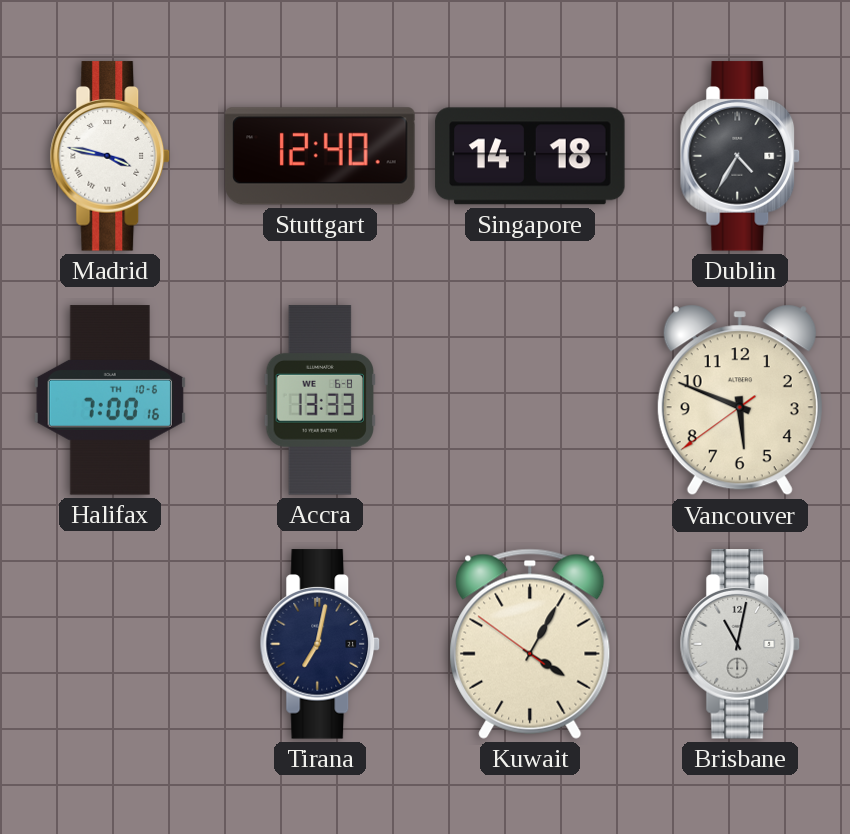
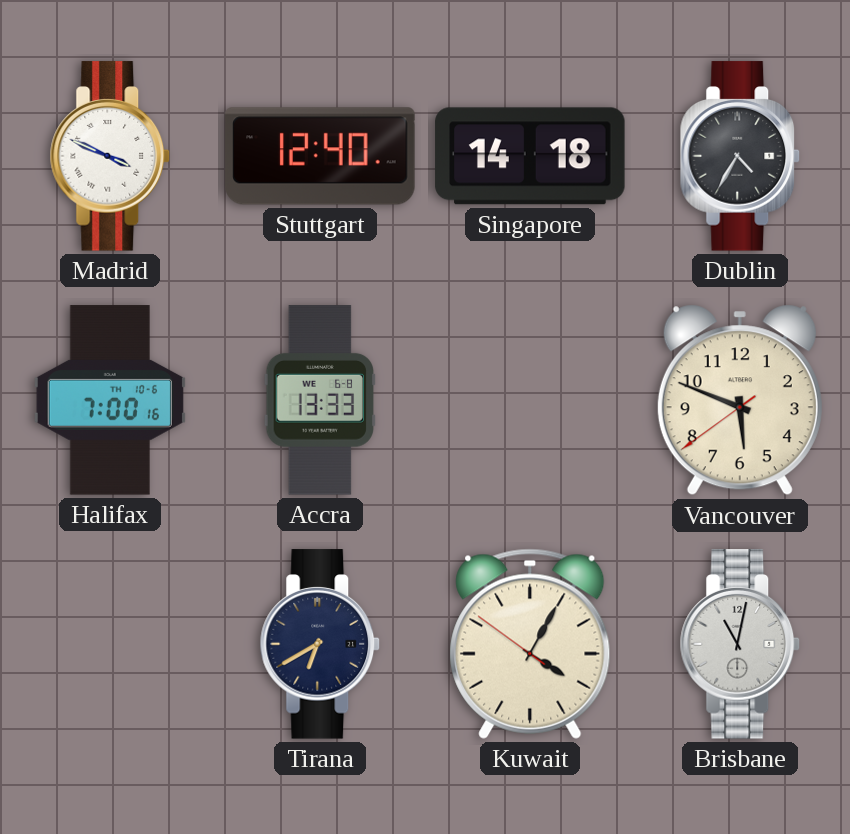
Madrid: 3:47 -> 3:49
Tirana: 7:02 -> 6:40
